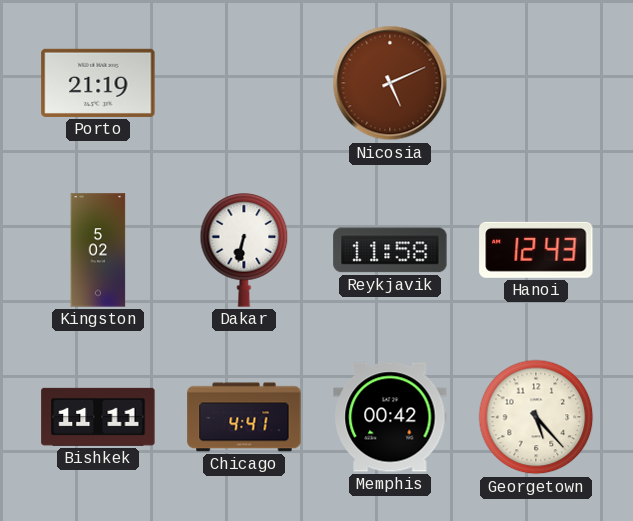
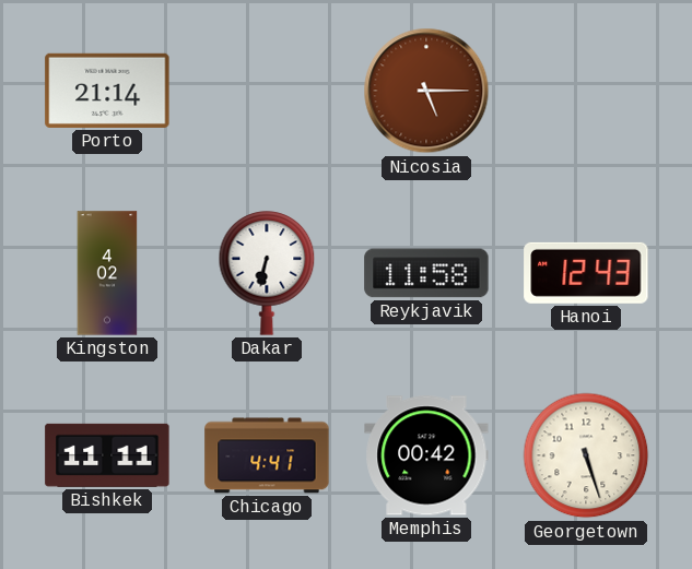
Porto: 21:19 -> 21:14
Nicosia: 5:11 -> 5:15
Kingston: 5:02 -> 4:02
Georgetown: 5:23 -> 5:27
